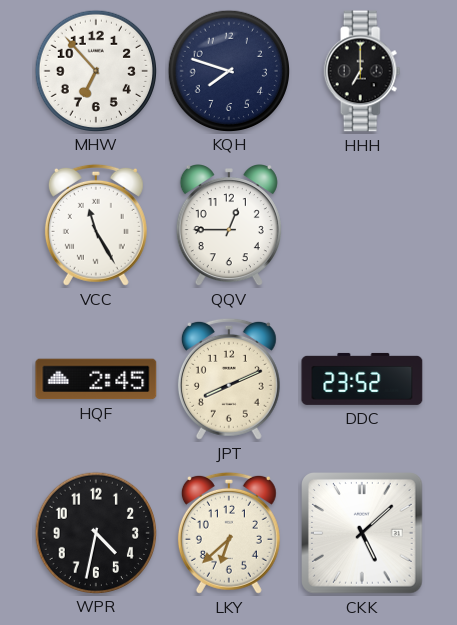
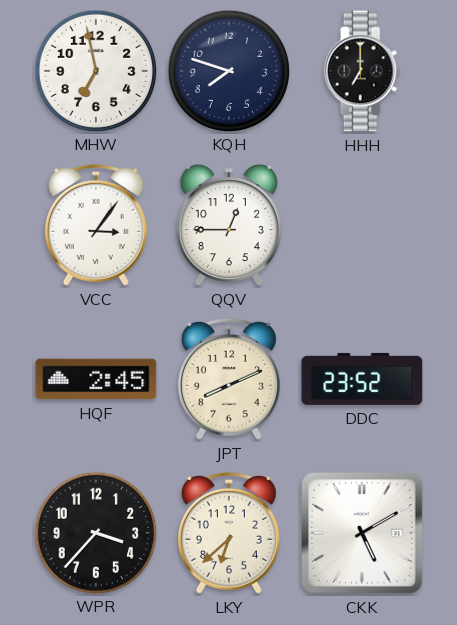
MHW: 6:53 -> 6:58
VCC: 11:25 -> 3:06
WPR: 4:32 -> 3:37
CKK: 5:08 -> 5:10
